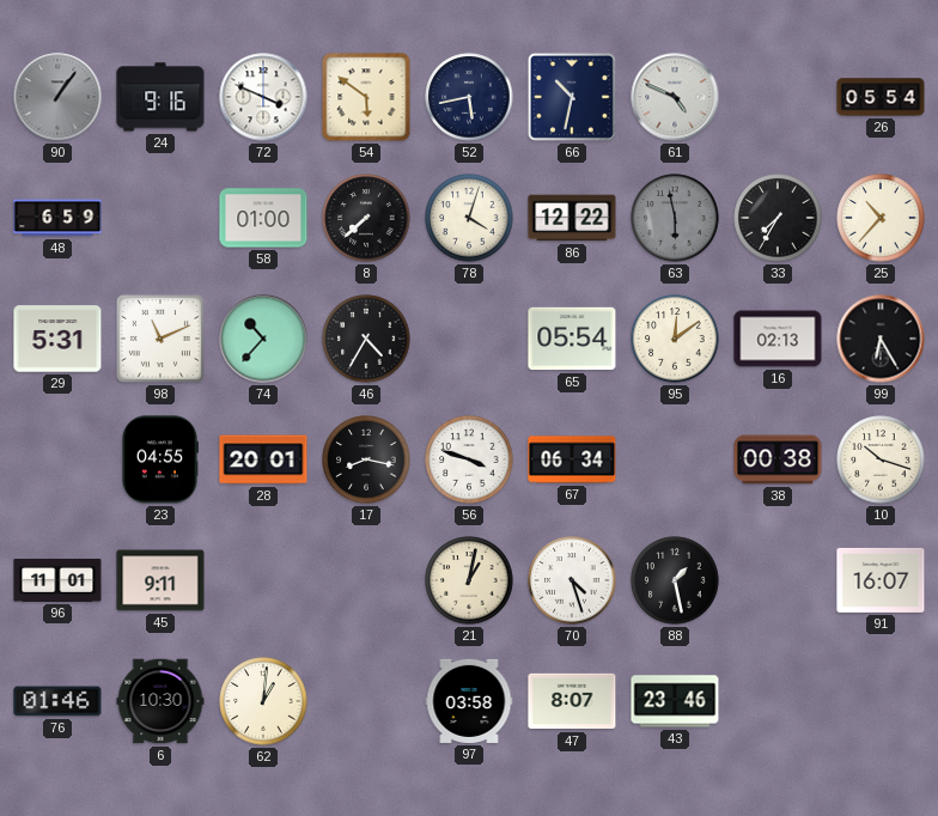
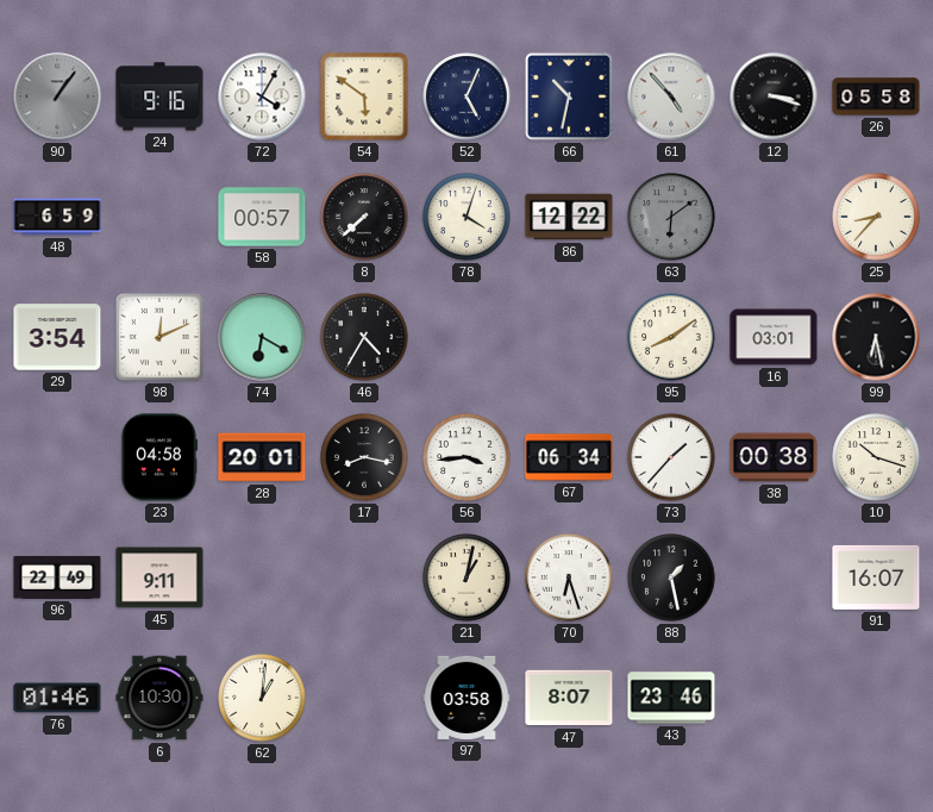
72: 3:49 -> 4:05
52: 5:43 -> 5:04
61: 4:49 -> 4:53
12: none -> 3:18
26: 05:54 -> 05:58
58: 01:00 -> 00:57
63: 5:58 -> 6:09
33: 7:35 -> none
25: 10:37 -> 8:37
29: 5:31 -> 3:54
98: 11:11 -> 12:11
74: 10:37 -> 6:20
65: 05:54 -> none
95: 12:09 -> 8:09
16: 02:13 -> 03:01
99: 6:25 -> 6:28
23: 04:55 -> 04:58
56: 3:48 -> 3:44
73: none -> 1:37
96: 11:01 -> 22:49
70: 4:27 -> 6:27
